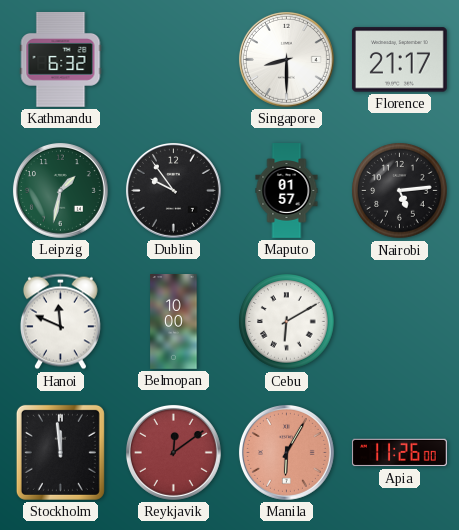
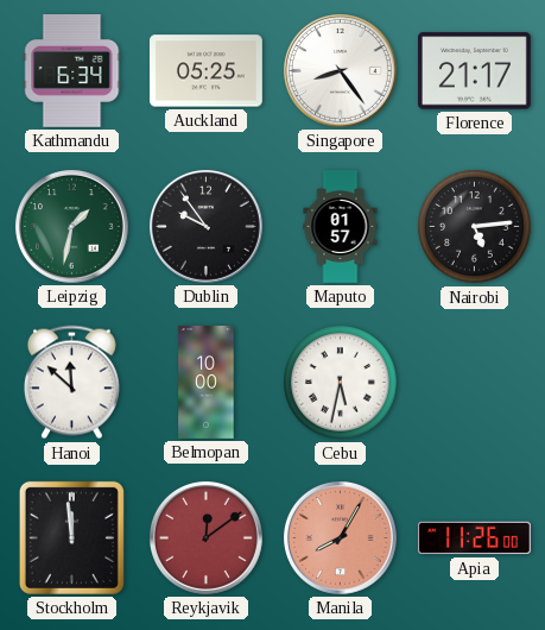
Kathmandu: 6:32 -> 6:34
Auckland: none -> 05:25
Singapore: 8:30 -> 8:24
Hanoi: 11:49 -> 11:52
Cebu: 6:10 -> 5:32
Manila: 6:05 -> 8:05
